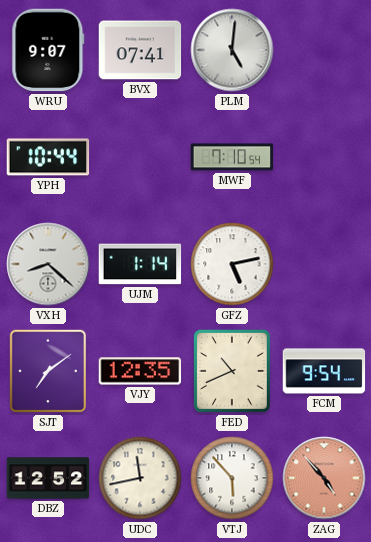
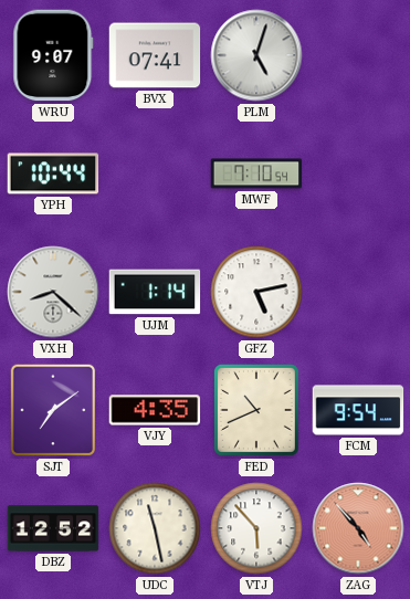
PLM: 5:01 -> 5:03
VJY: 12:35 -> 4:35
UDC: 11:43 -> 11:28
